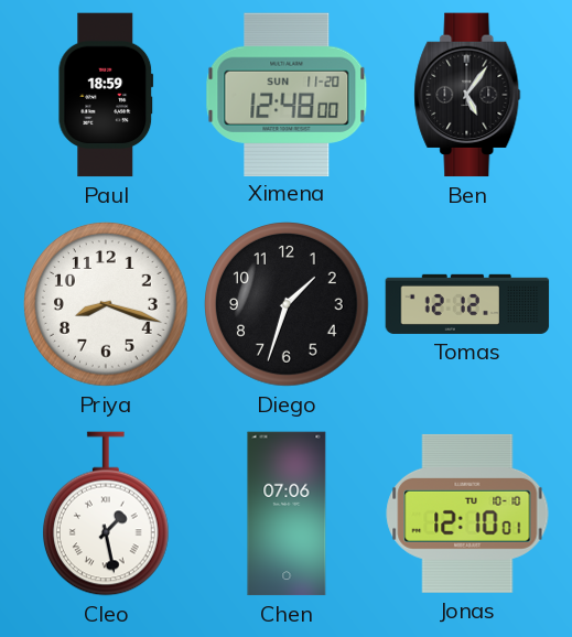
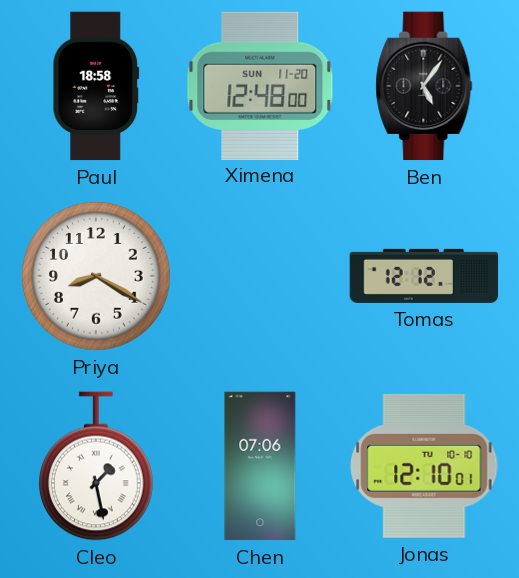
Paul: 18:59 -> 18:58
Priya: 8:18 -> 8:20
Diego: 1:33 -> none
